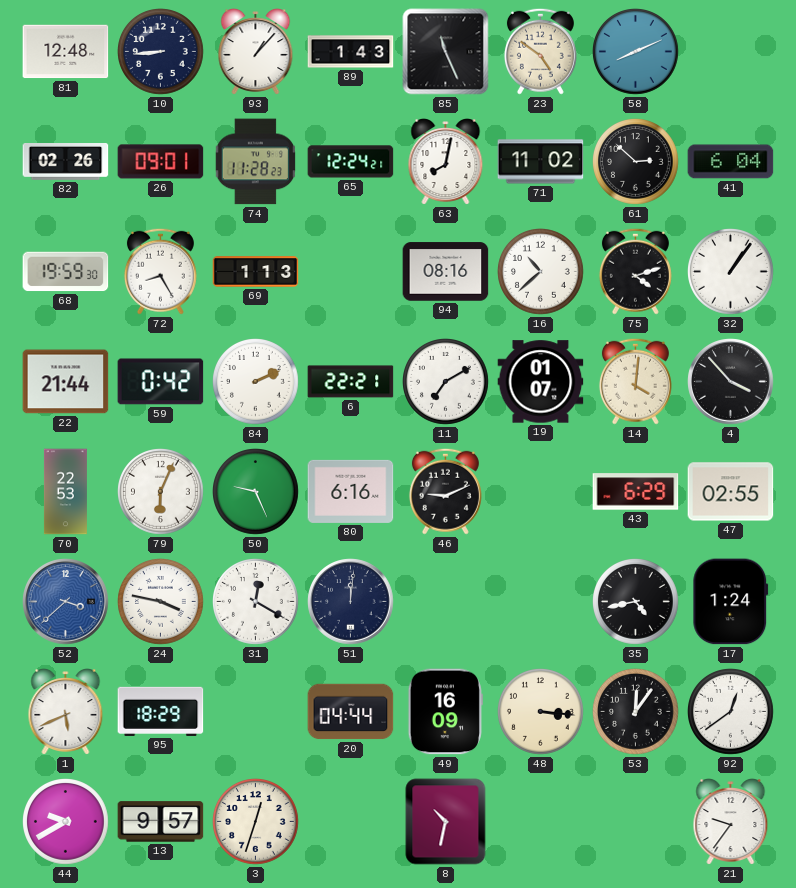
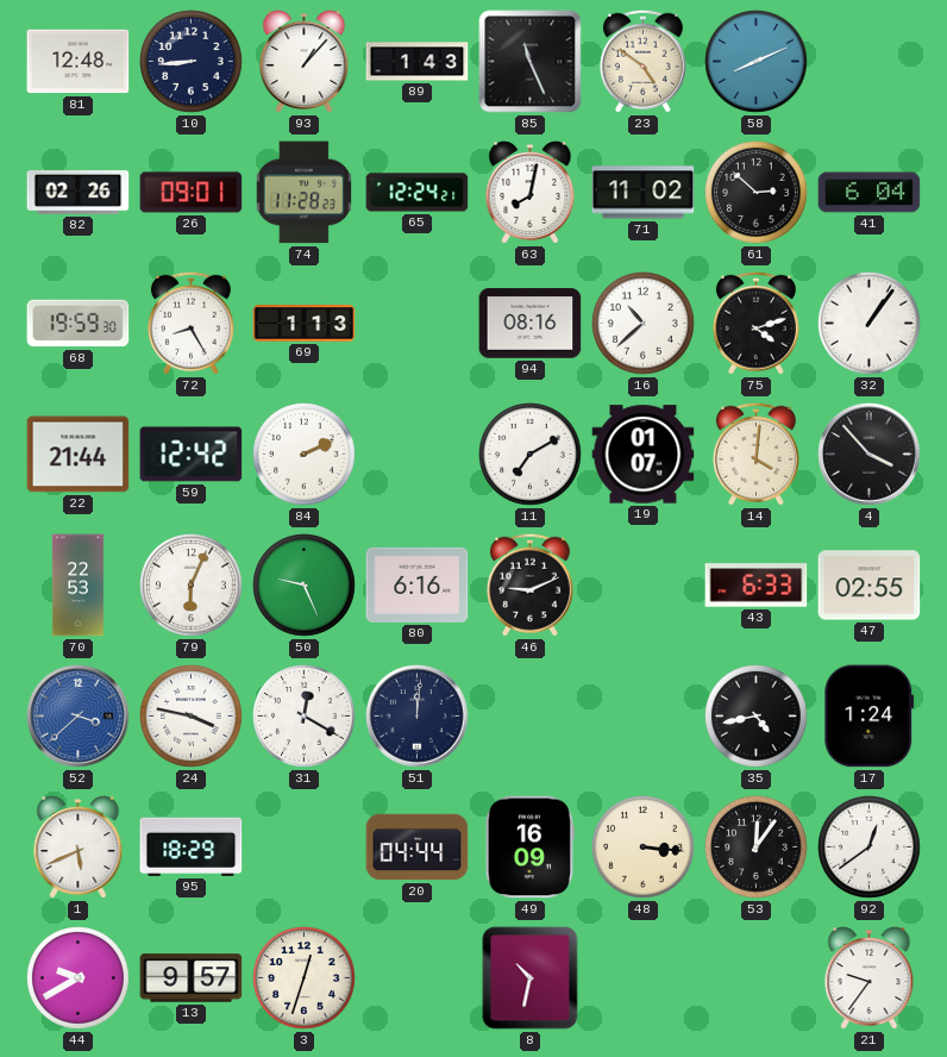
59: 0:42 -> 12:42
6: 22:21 -> none
43: 6:29 -> 6:33
